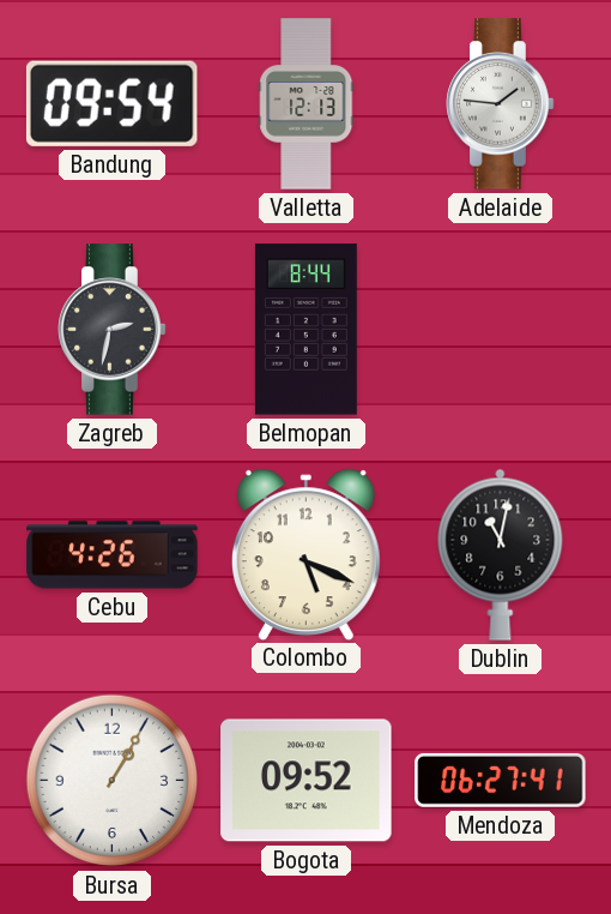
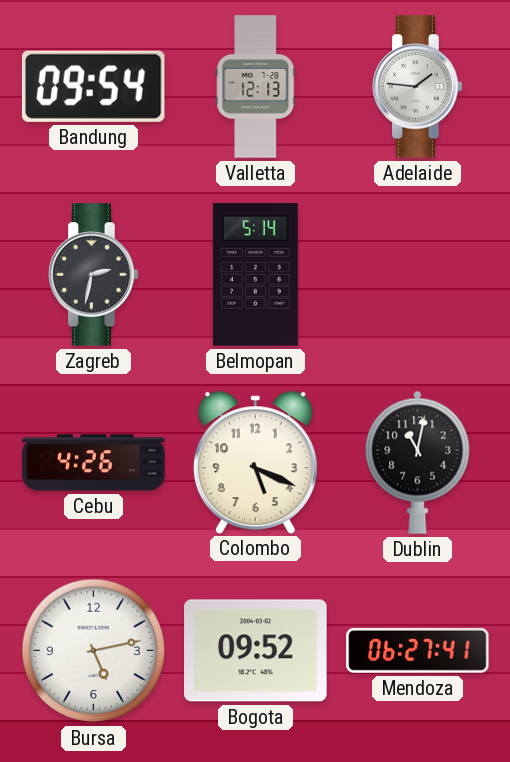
Belmopan: 8:44 -> 5:14
Bursa: 1:05 -> 5:13
